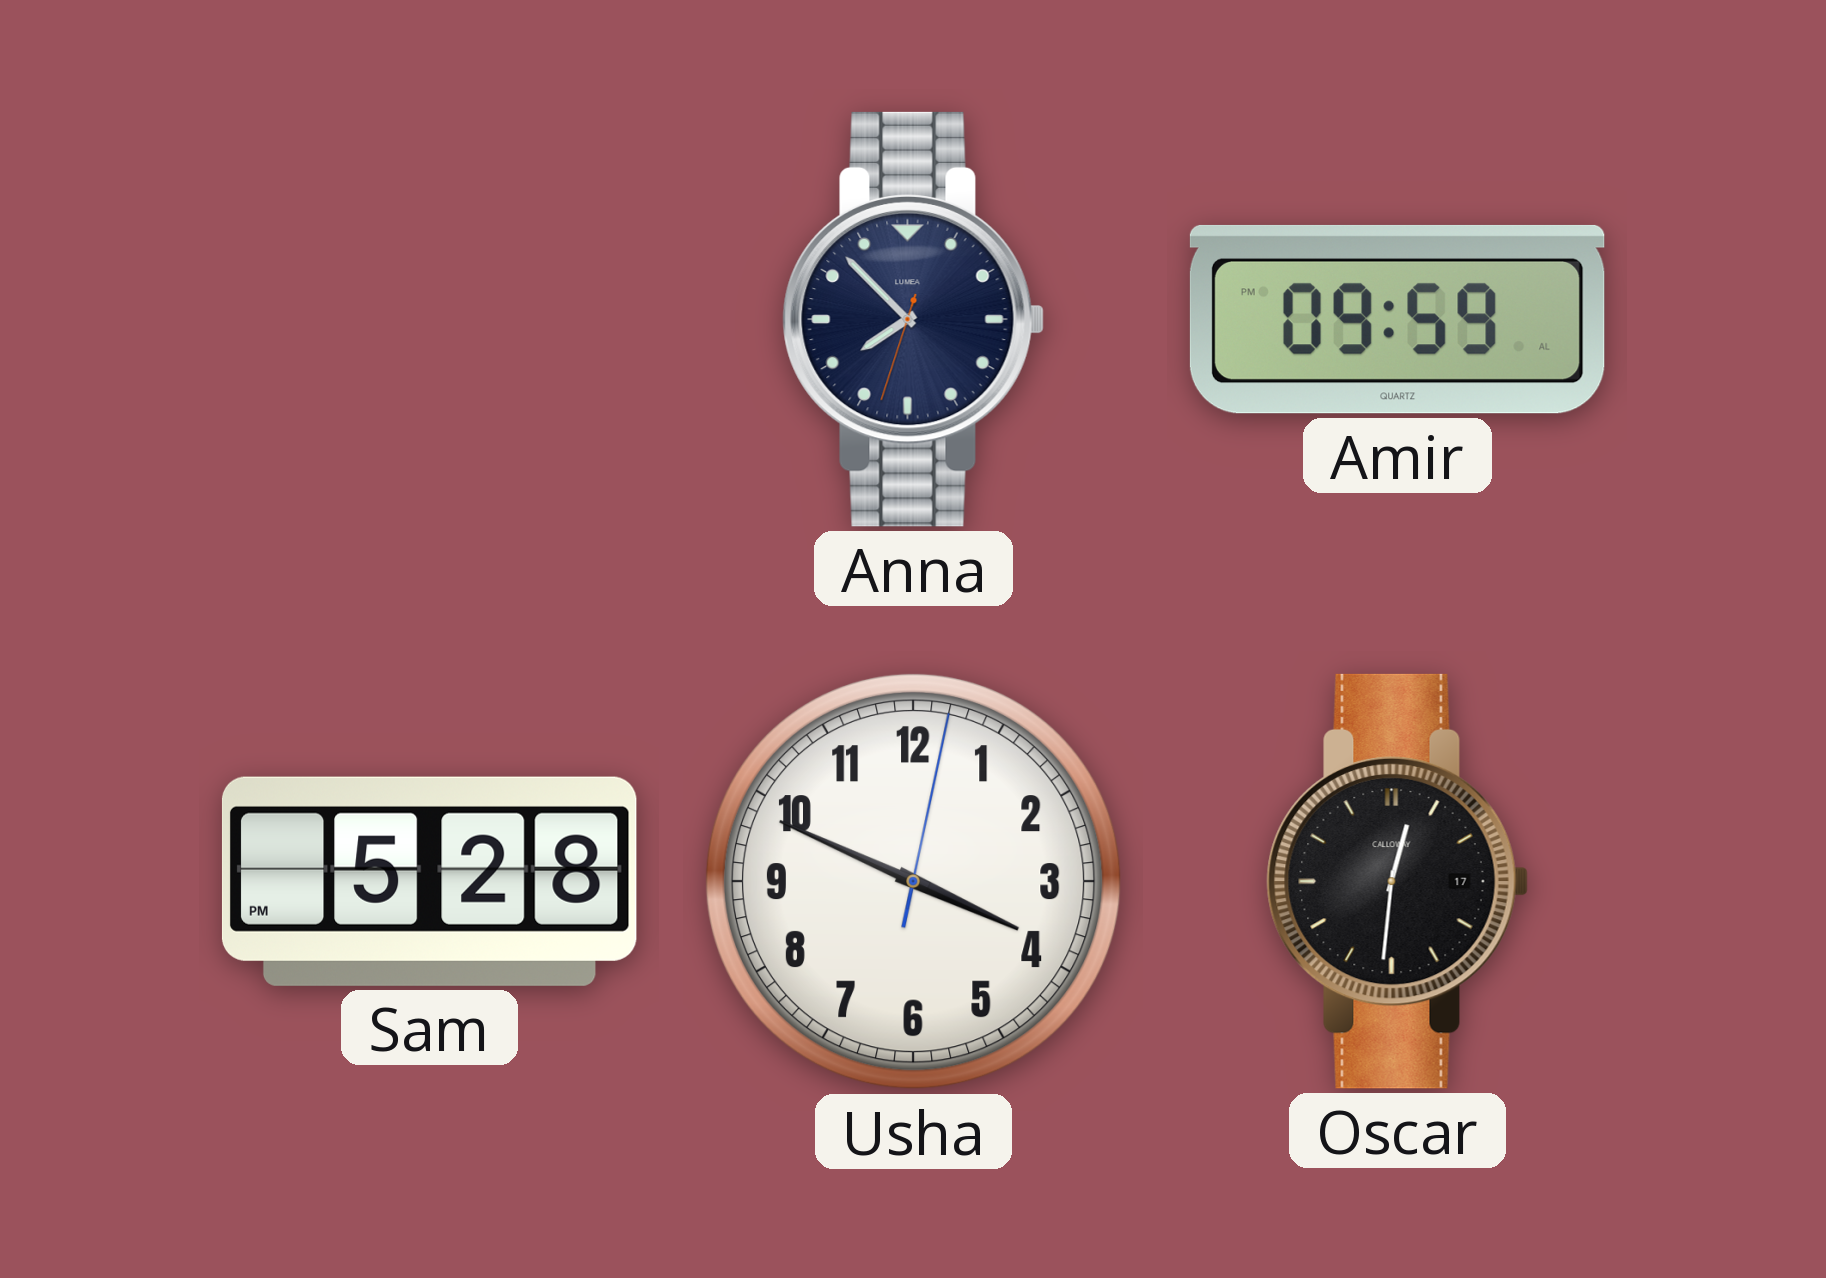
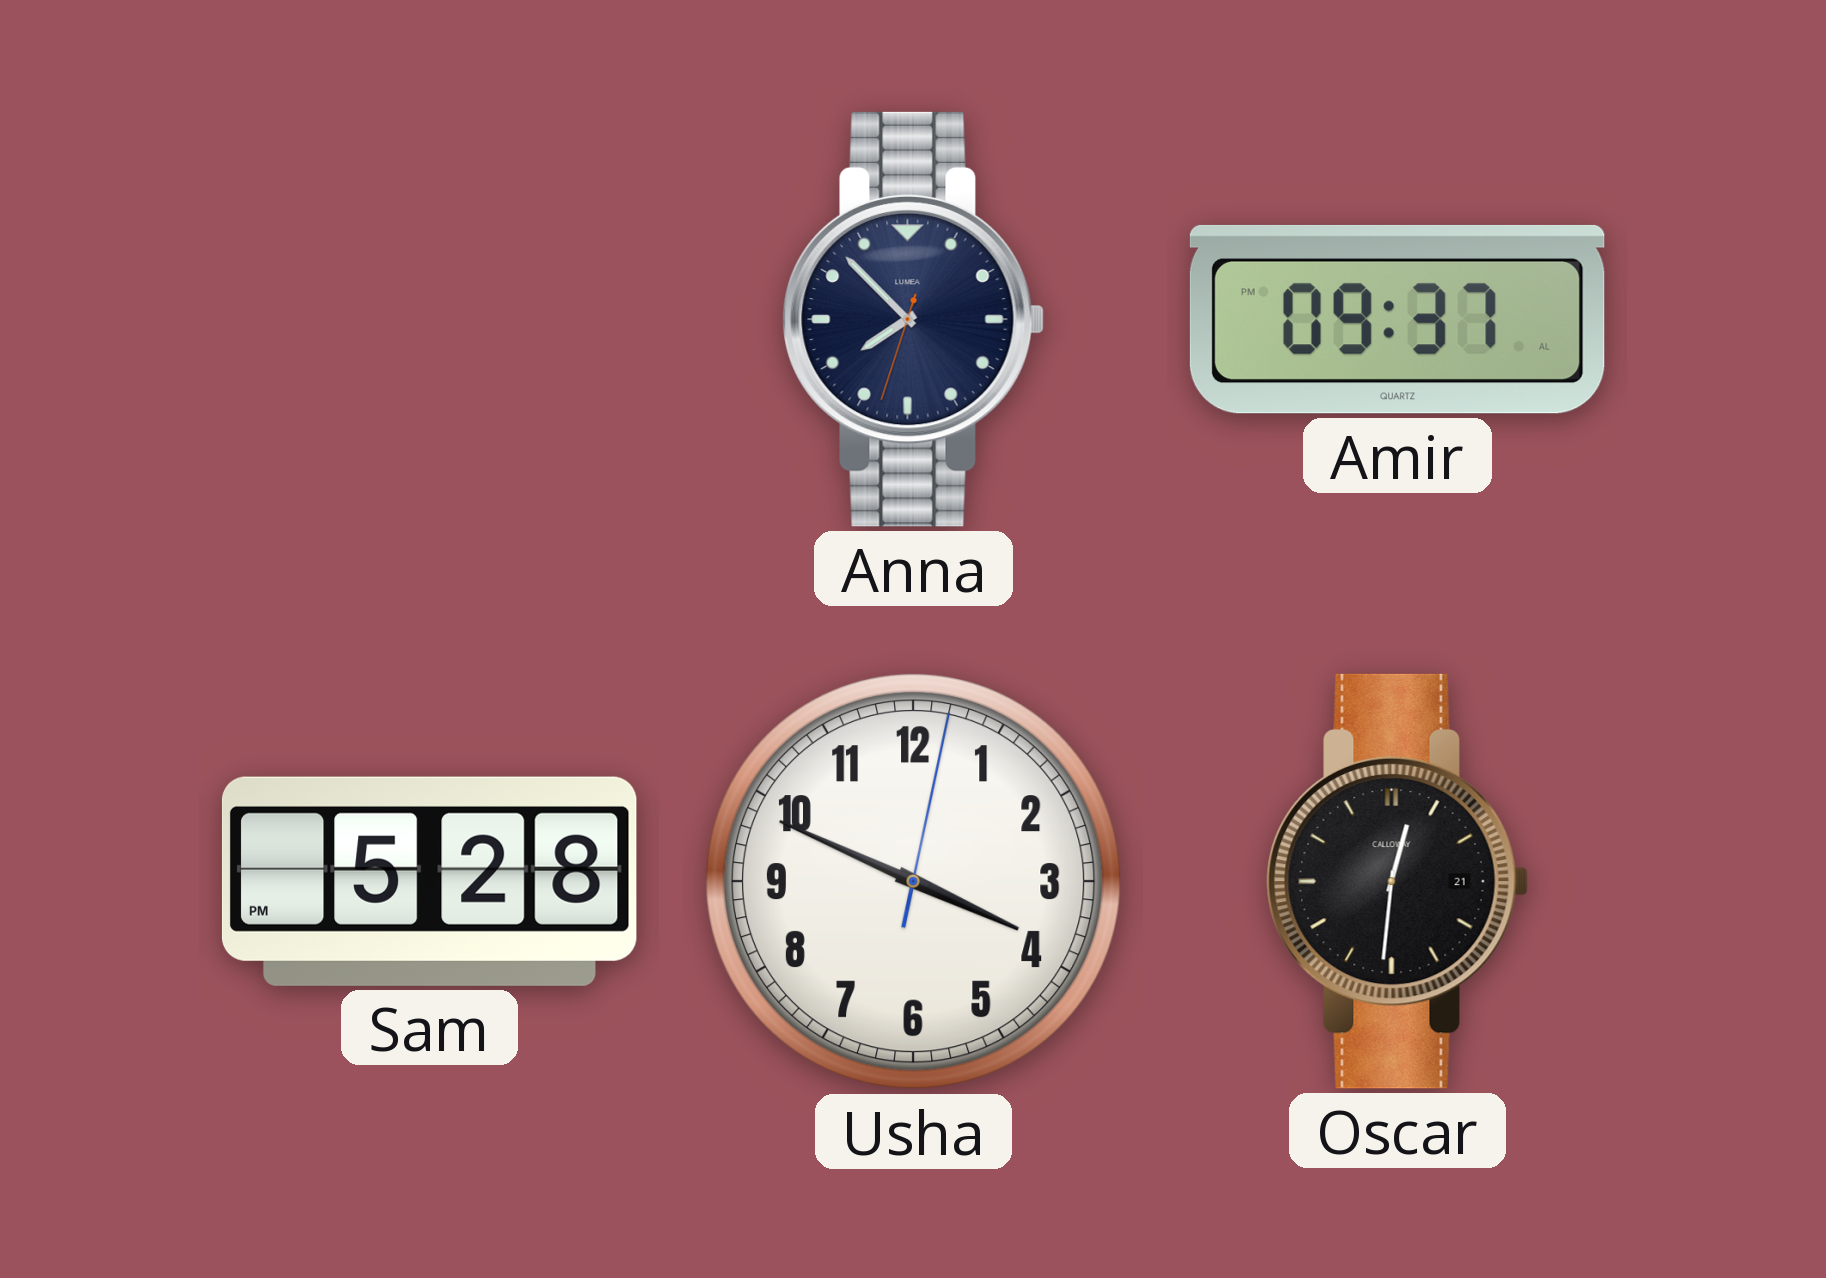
Amir: 09:59 -> 09:37
Oscar date: 17 -> 21
